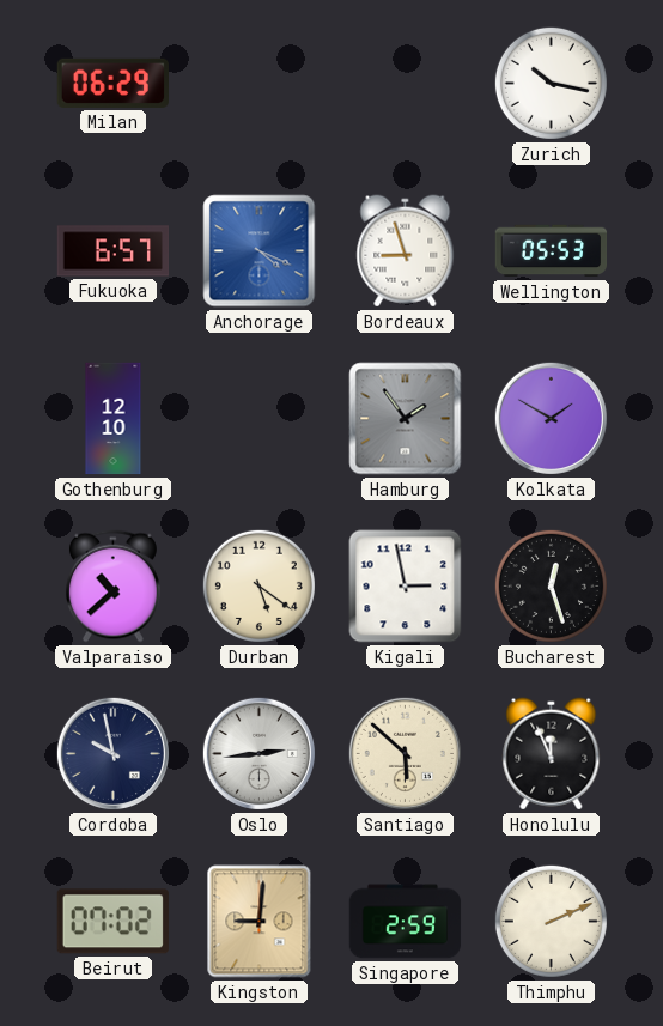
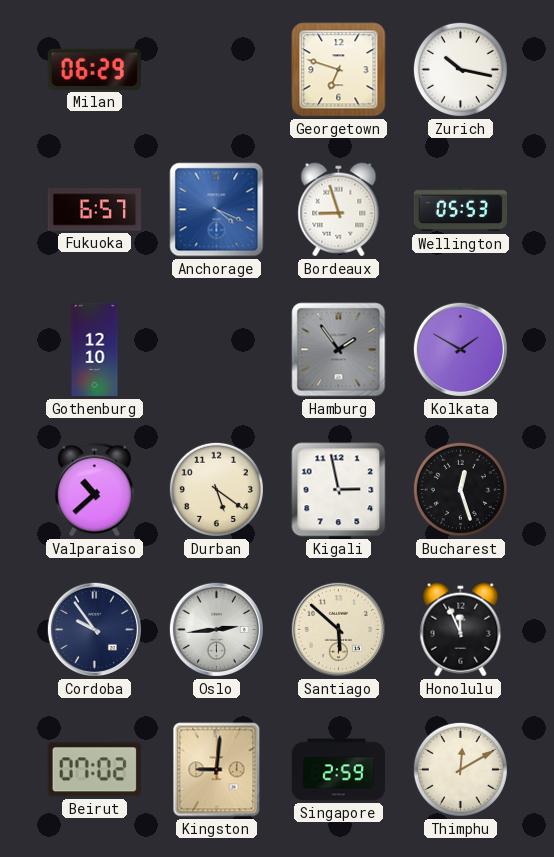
Georgetown: none -> 6:48
Cordoba: 9:58 -> 9:54
Thimphu: 2:11 -> 12:10
